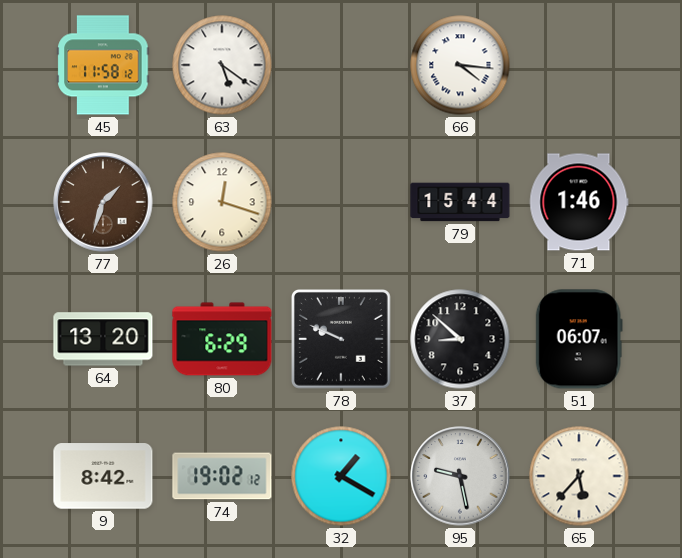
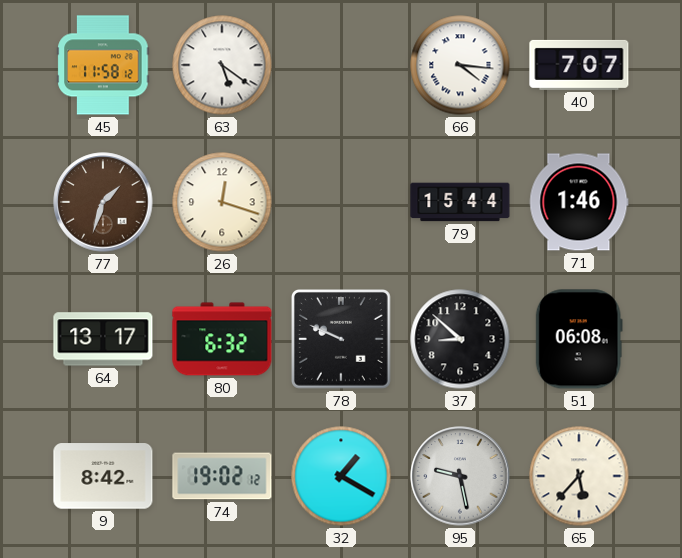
40: none -> 7:07
64: 13:20 -> 13:17
80: 6:29 -> 6:32
51: 06:07 -> 06:08
